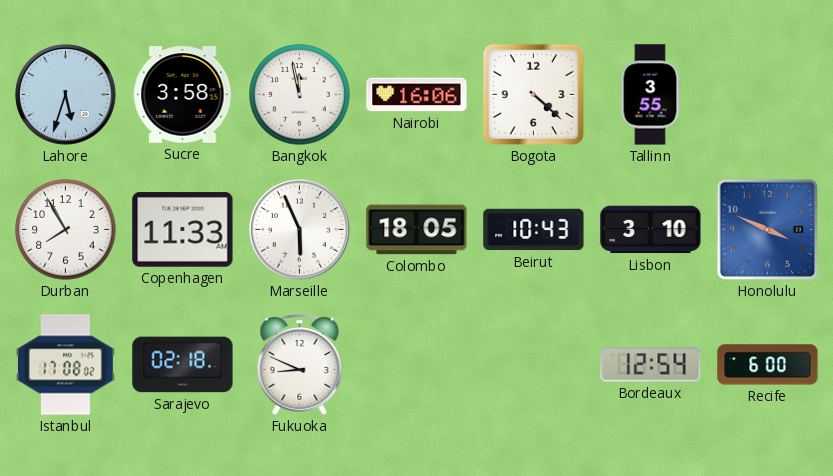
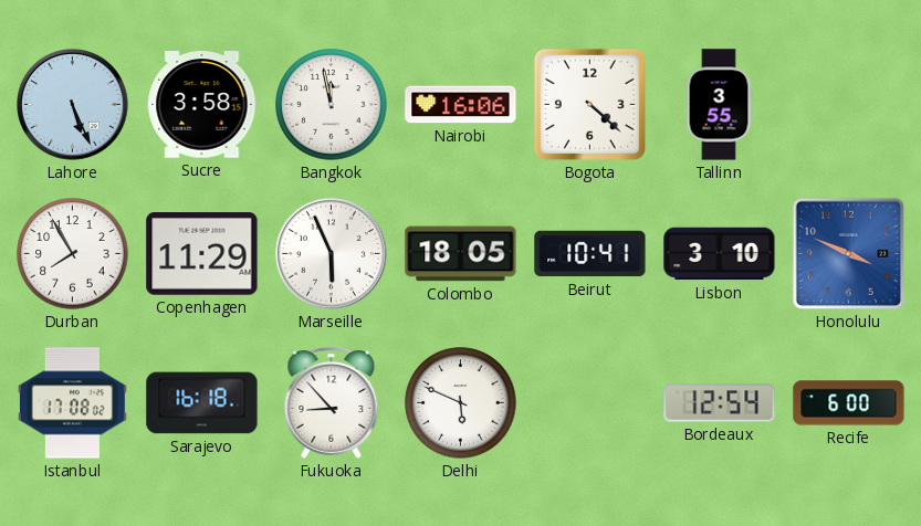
Lahore: 5:33 -> 5:26
Copenhagen: 11:33 -> 11:29
Beirut: 10:43 -> 10:41
Sarajevo: 02:18 -> 16:18
Fukuoka: 8:49 -> 8:53
Delhi: none -> 5:49
